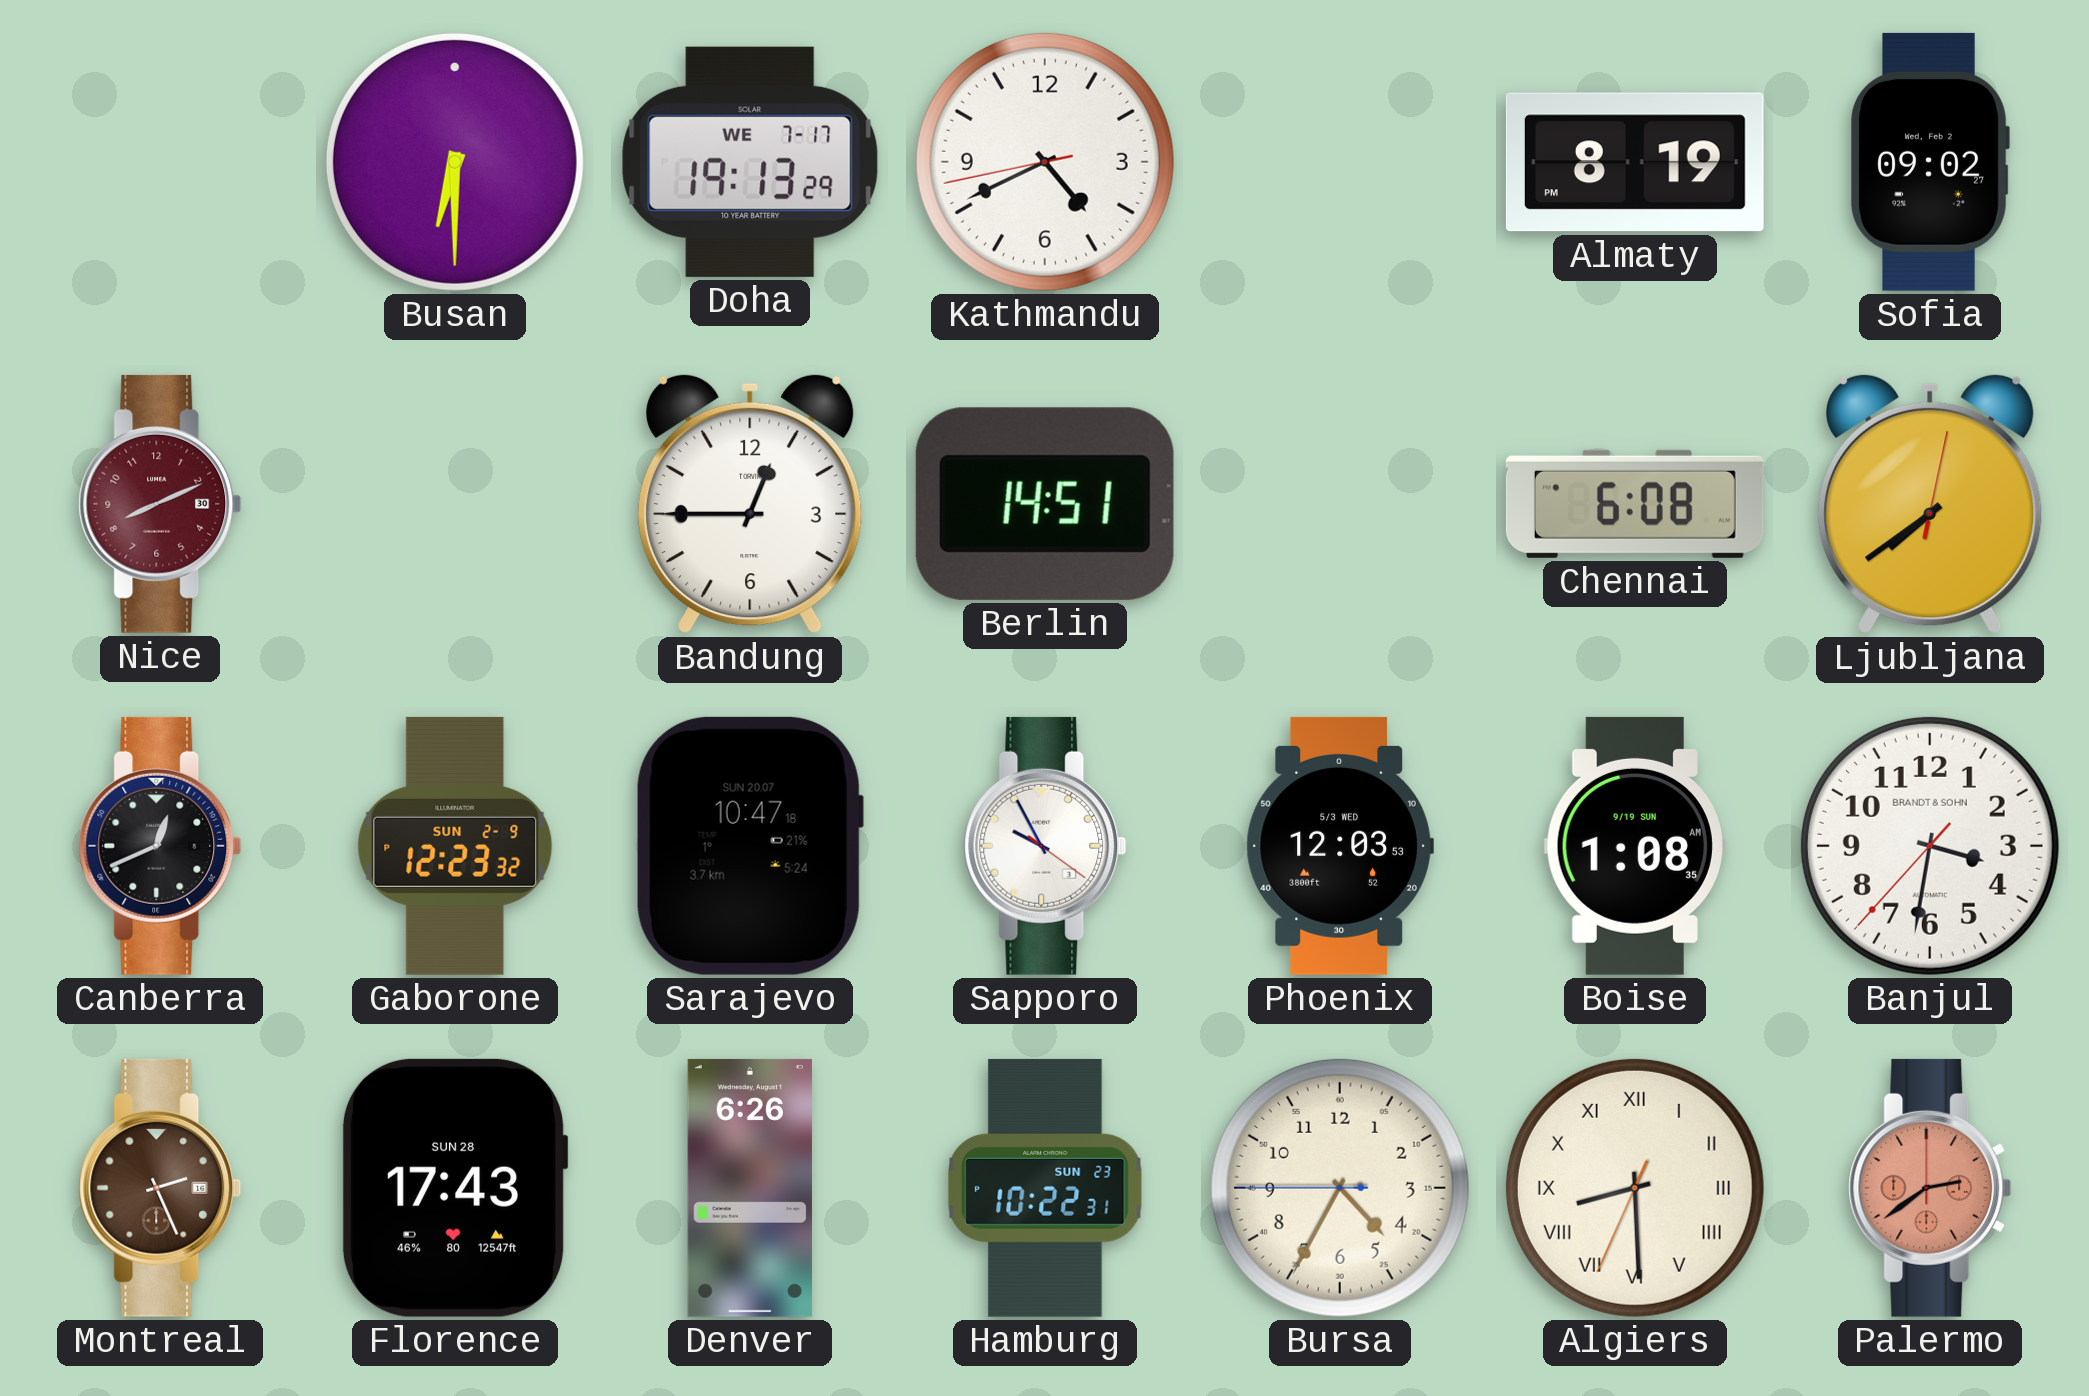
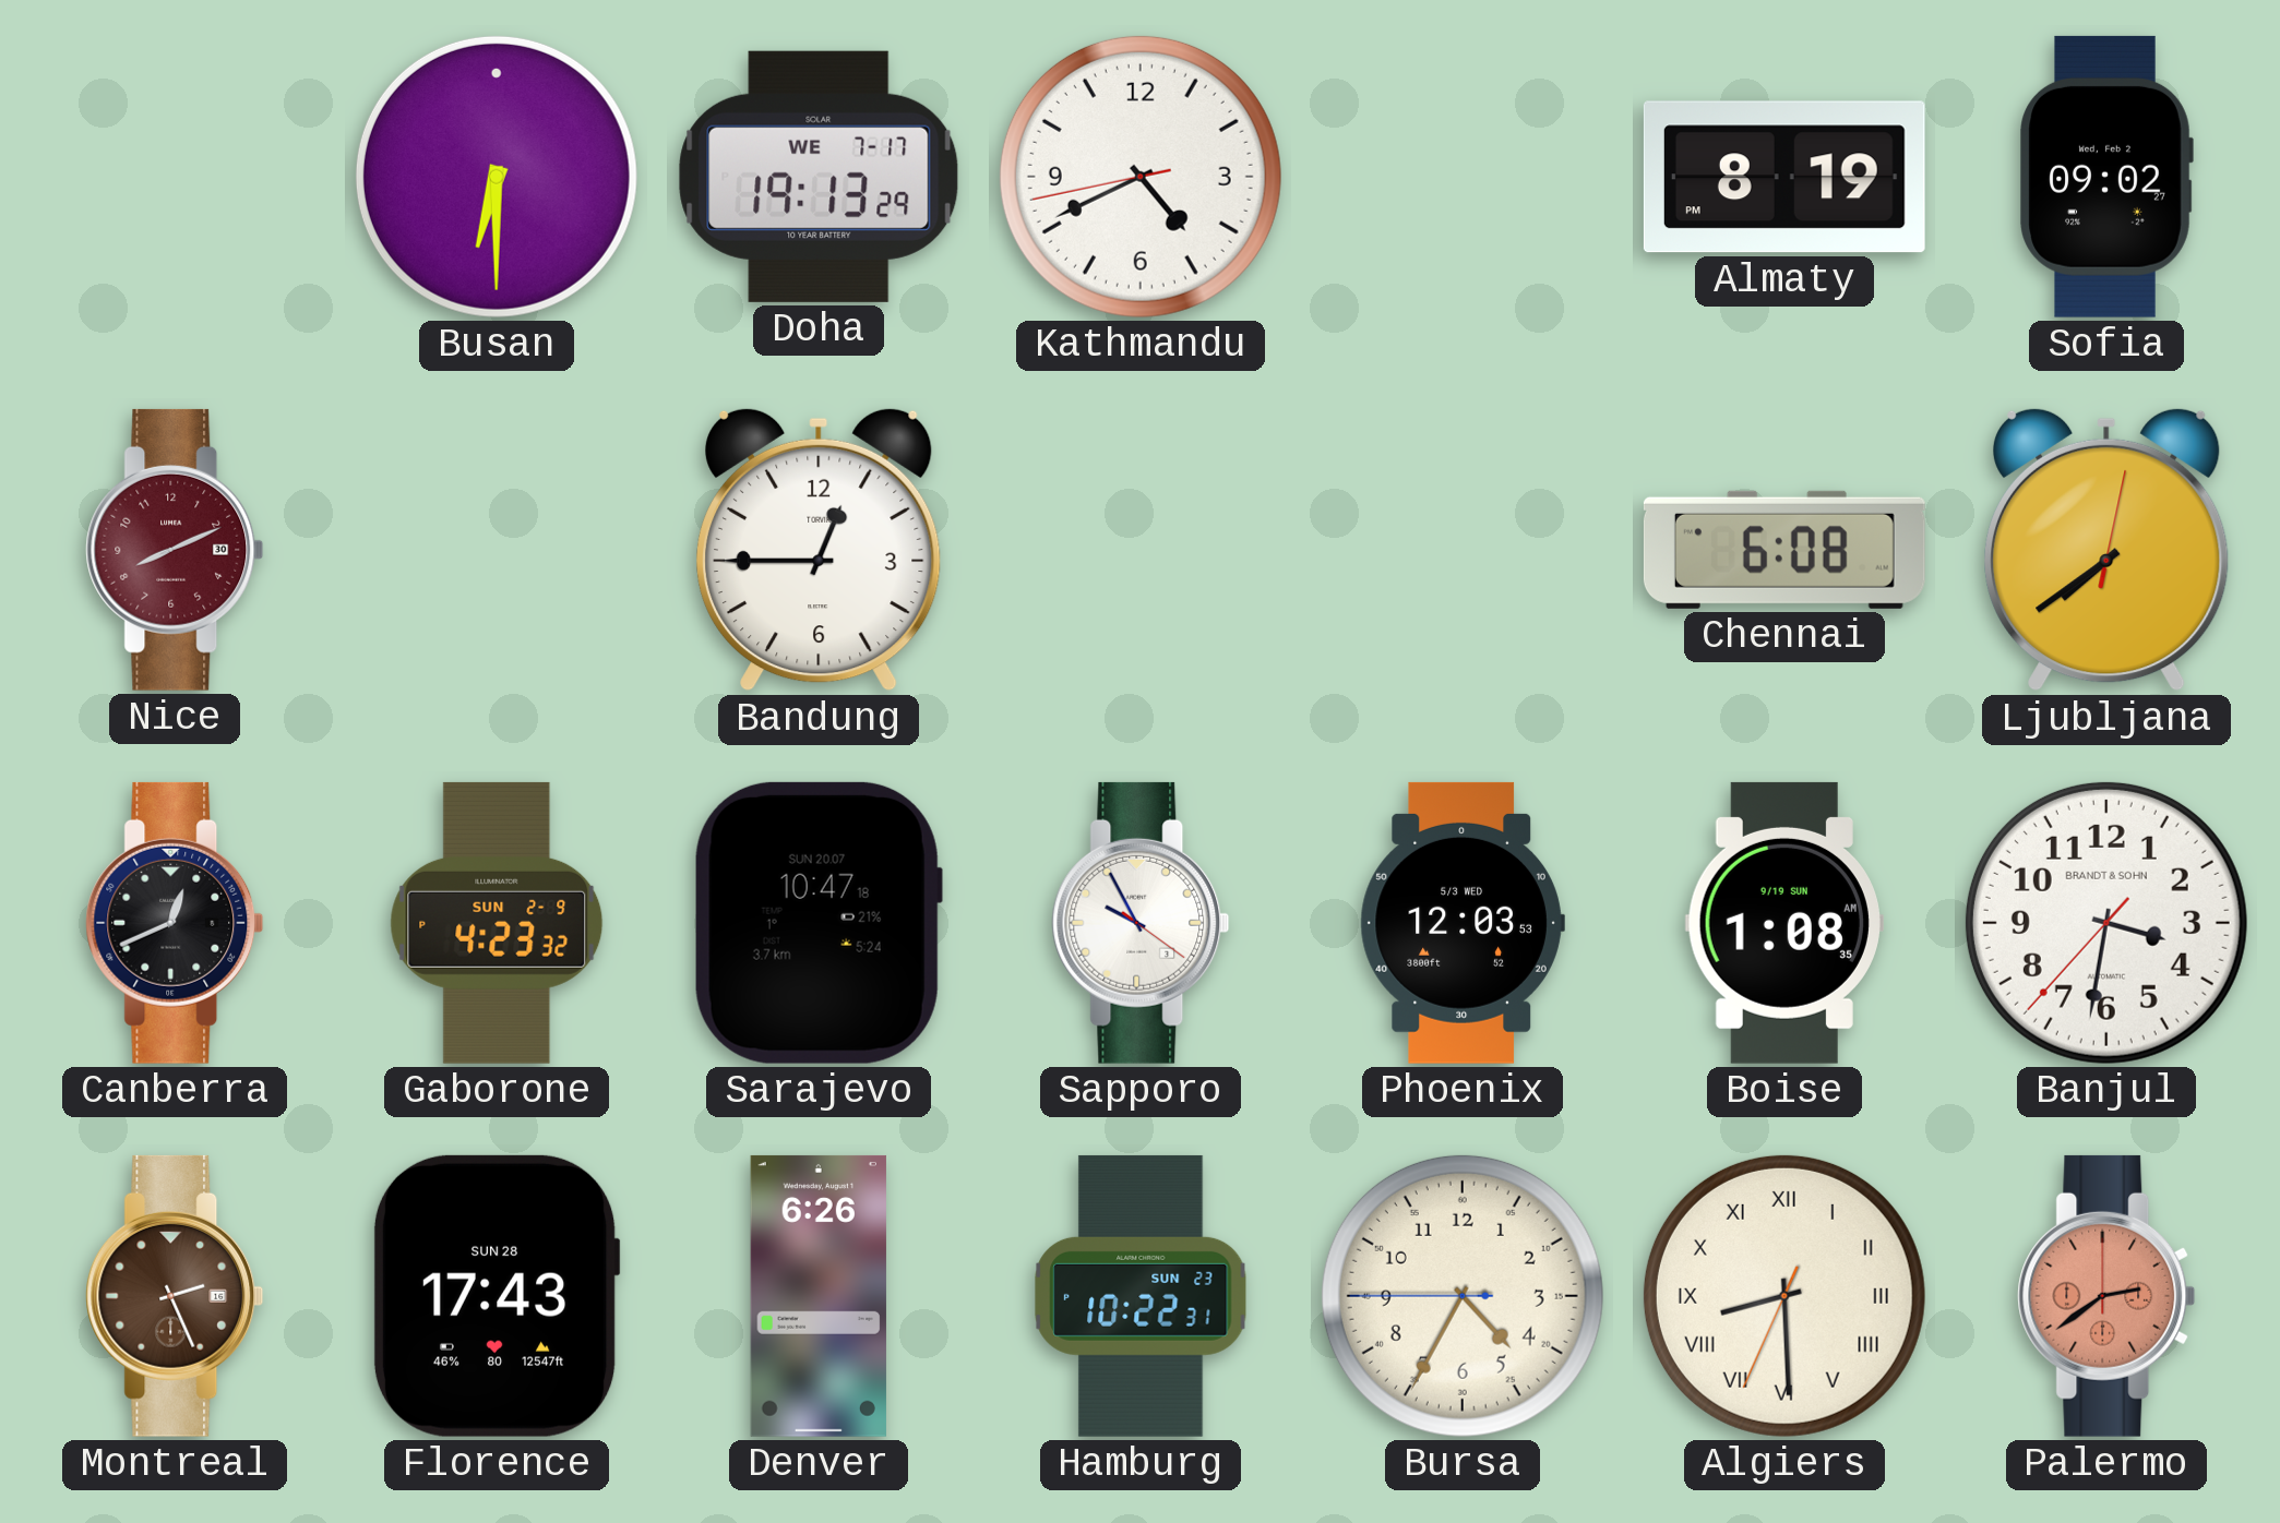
Berlin: 14:51 -> none
Gaborone: 12:23 -> 4:23
